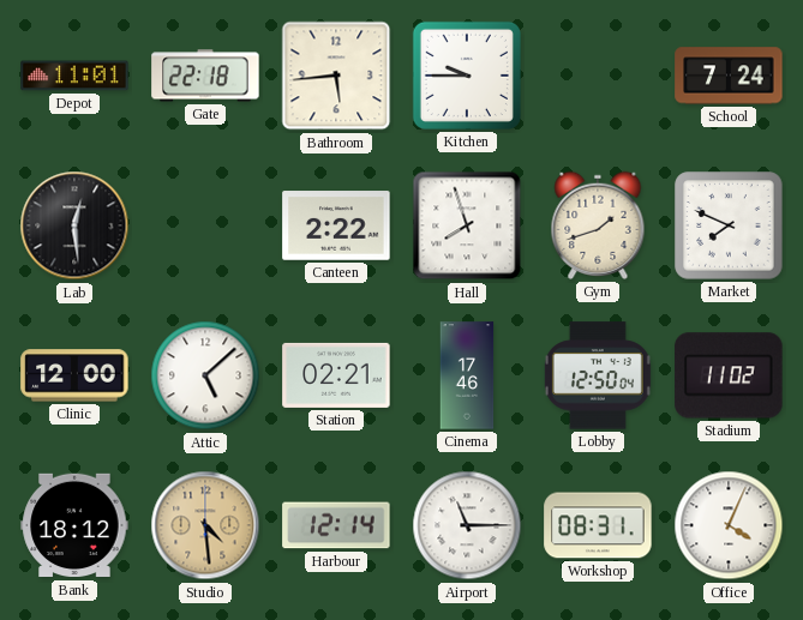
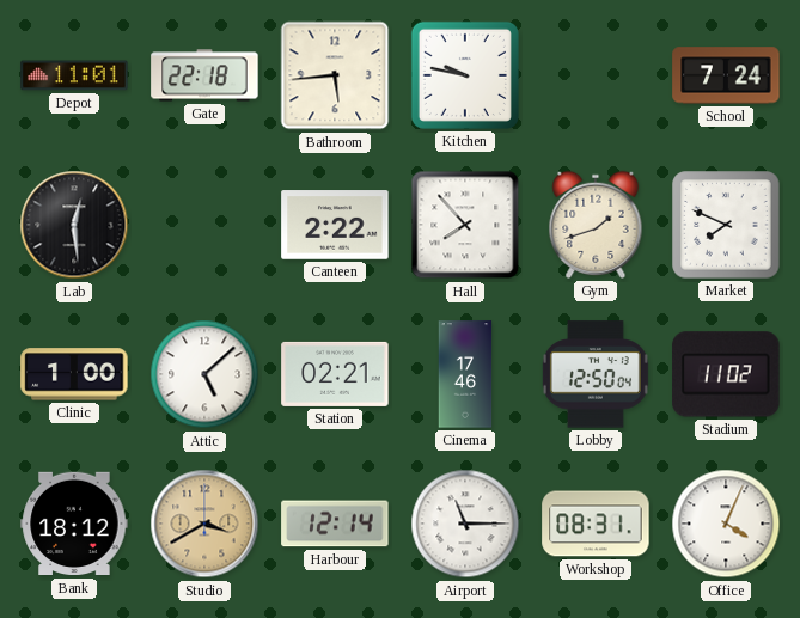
Kitchen: 9:45 -> 9:47
Hall: 7:57 -> 7:53
Clinic: 12:00 -> 1:00
Studio: 4:29 -> 3:40
